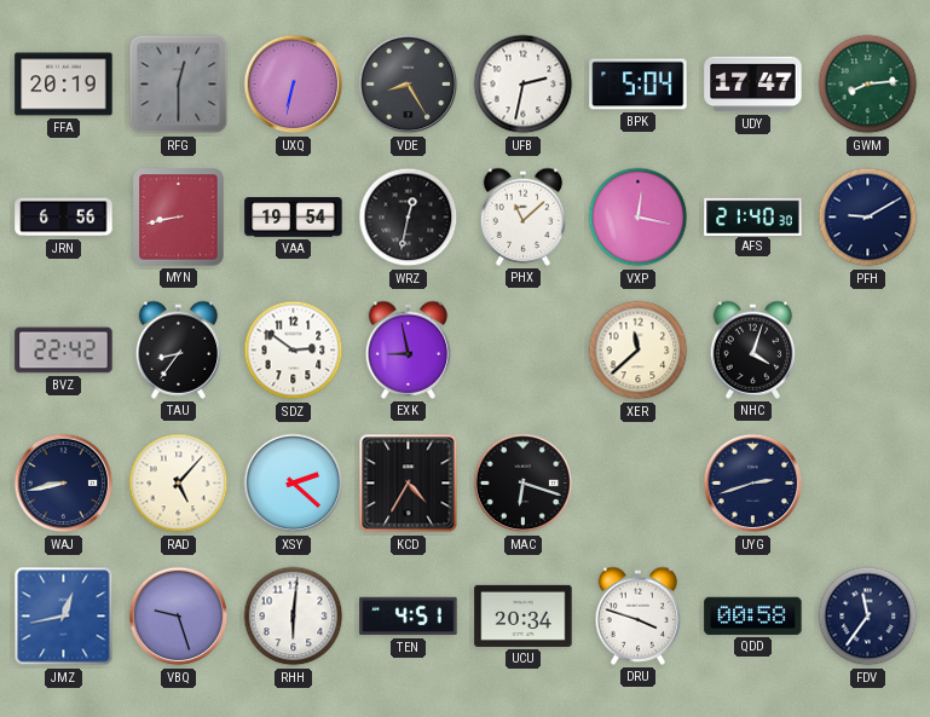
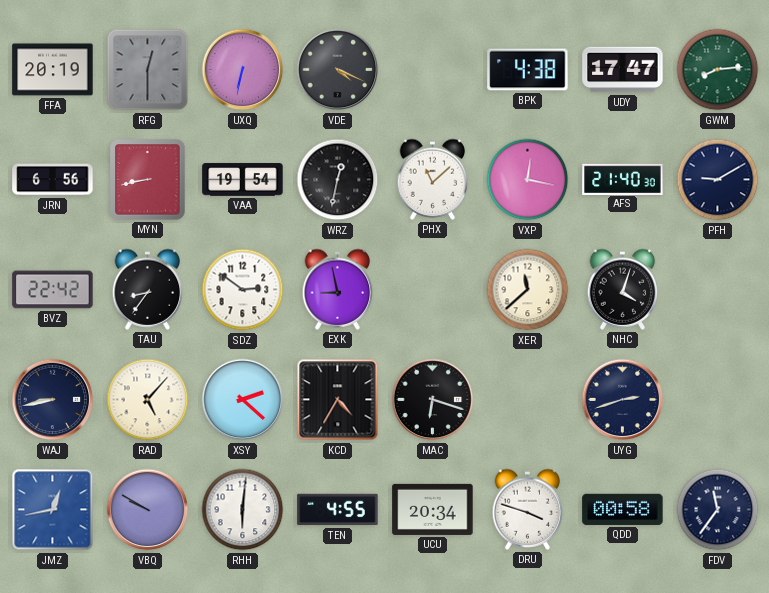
VDE: 8:25 -> 4:19
UFB: 2:32 -> none
BPK: 5:04 -> 4:38
VBQ: 9:27 -> 9:50
TEN: 4:51 -> 4:55
